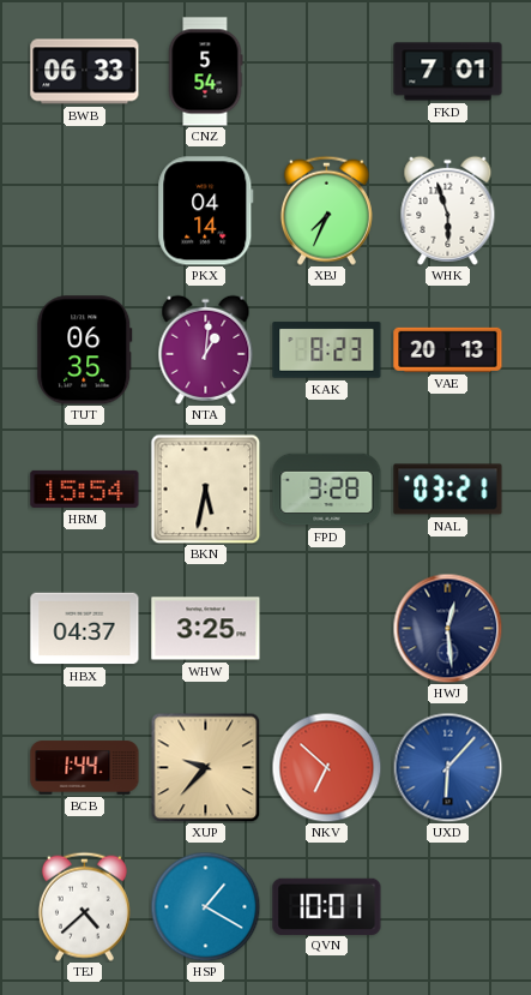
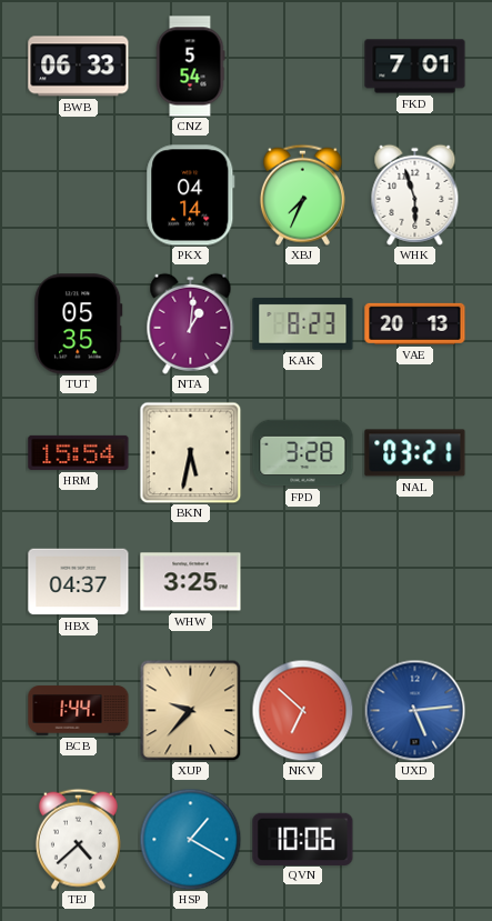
TUT: 06:35 -> 05:35
HWJ: 12:29 -> none
UXD: 6:07 -> 5:14
QVN: 10:01 -> 10:06
